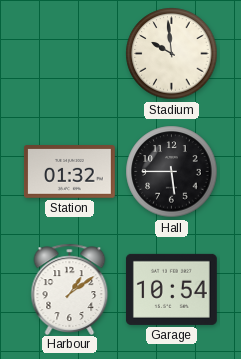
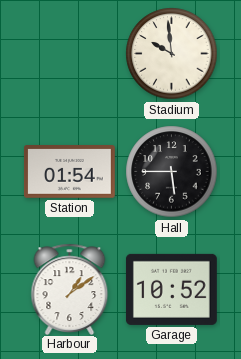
Station: 01:32 -> 01:54
Garage: 10:54 -> 10:52
